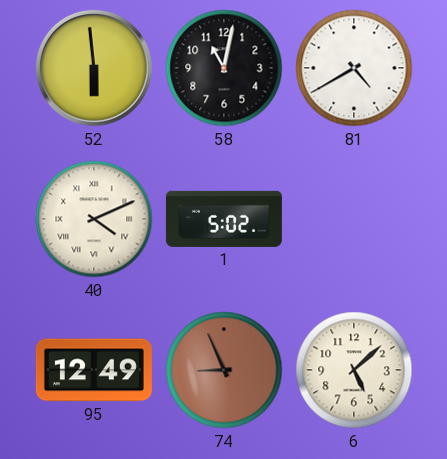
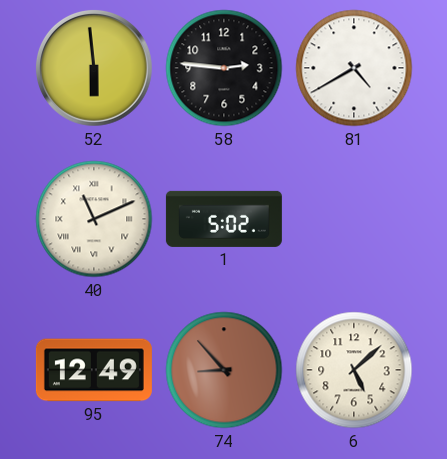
58: 11:02 -> 2:46
40: 4:11 -> 11:11
74: 8:56 -> 8:53
